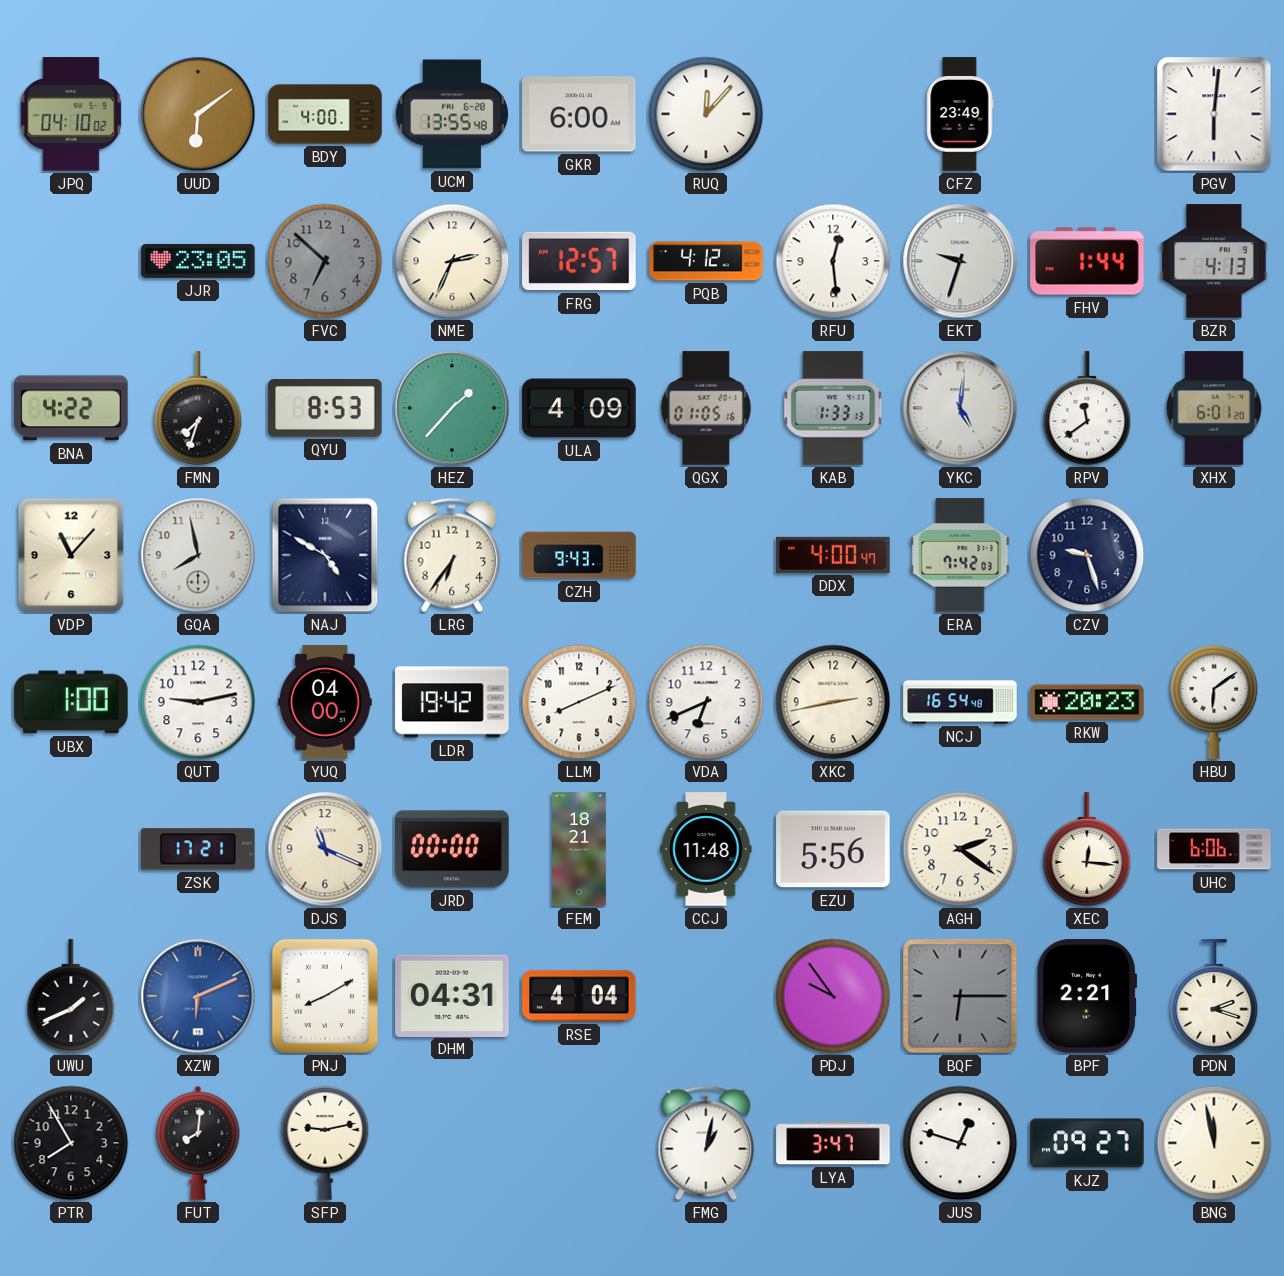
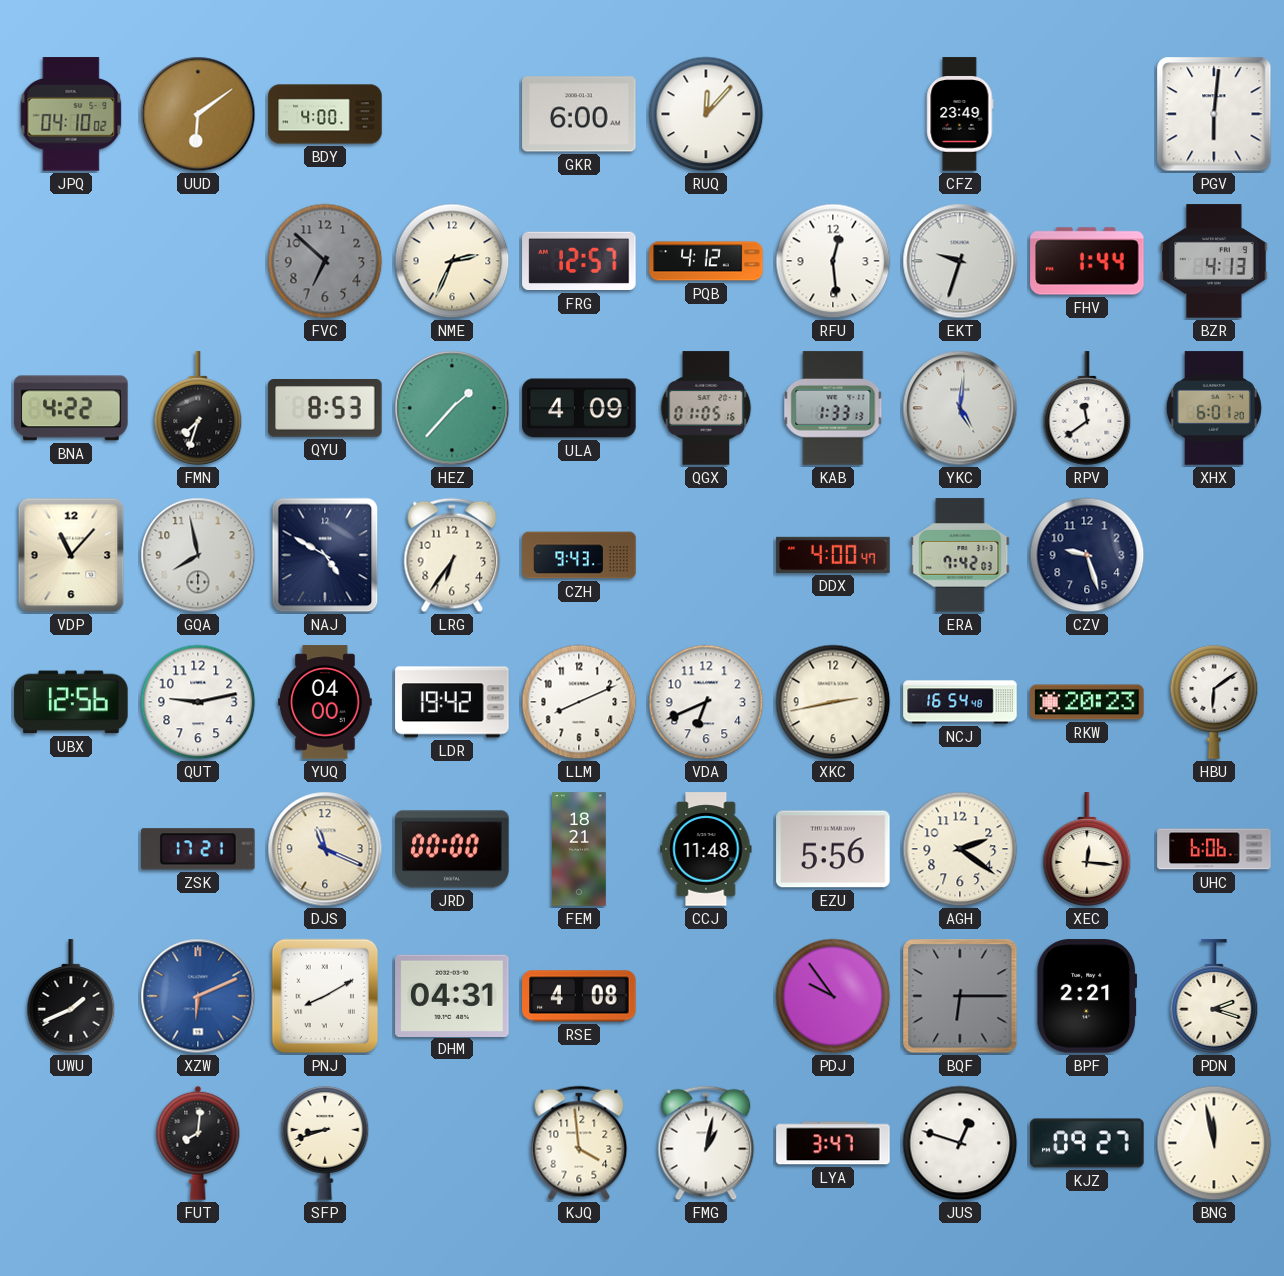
UCM: 13:55 -> none
JJR: 23:05 -> none
UBX: 1:00 -> 12:56
RSE: 4:04 -> 4:08
PTR: 7:55 -> none
SFP: 9:13 -> 8:42
KJQ: none -> 3:59
